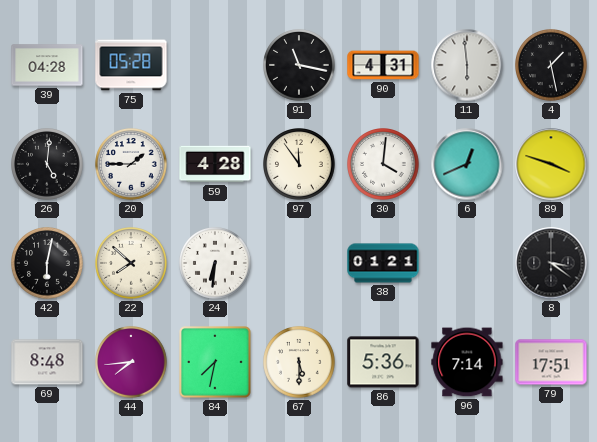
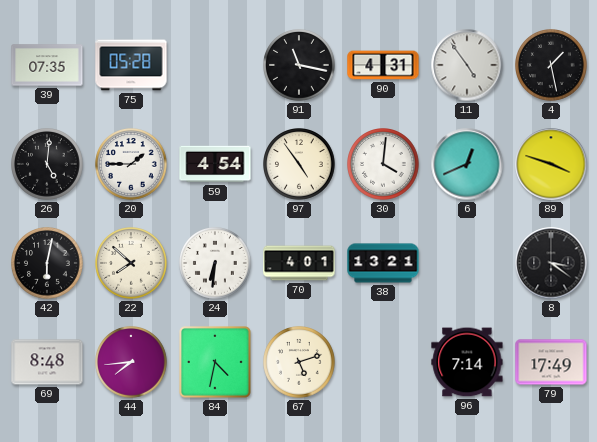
39: 04:28 -> 07:35
11: 5:59 -> 4:54
59: 4:28 -> 4:54
97: 11:54 -> 4:54
70: none -> 4:01
38: 01:21 -> 13:21
84: 7:32 -> 4:32
67: 5:30 -> 5:12
86: 5:36 -> none
79: 17:51 -> 17:49
